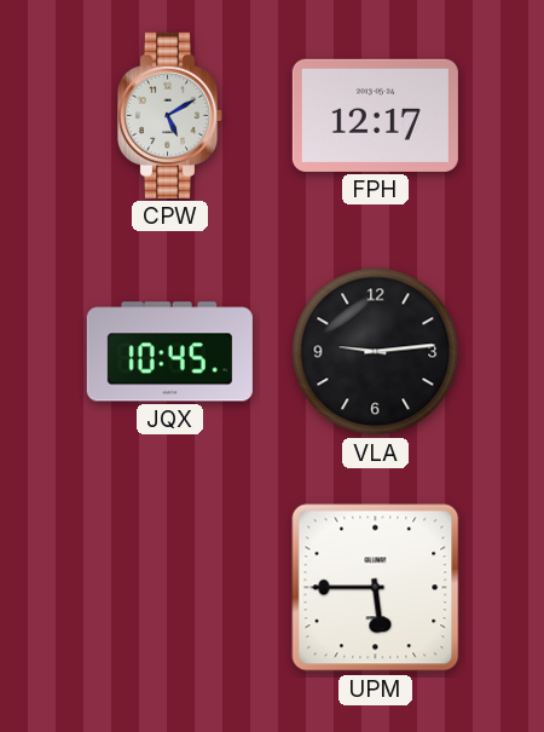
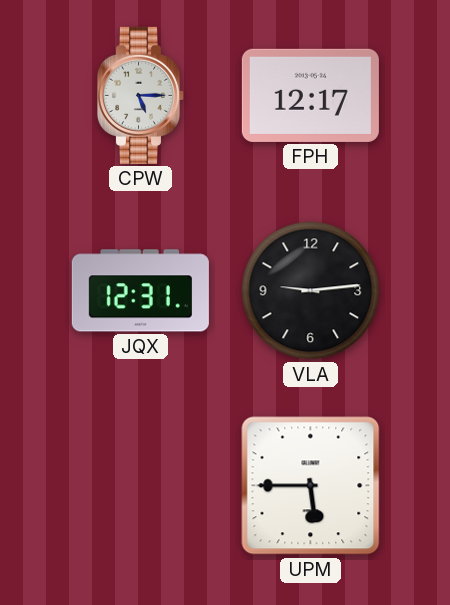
CPW: 5:10 -> 5:15
JQX: 10:45 -> 12:31
